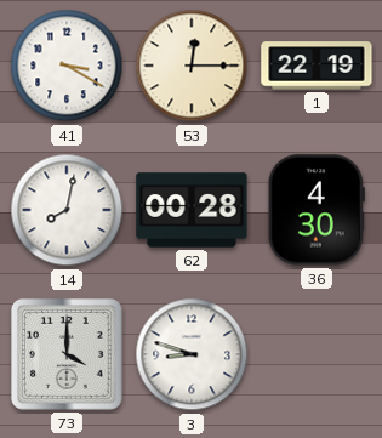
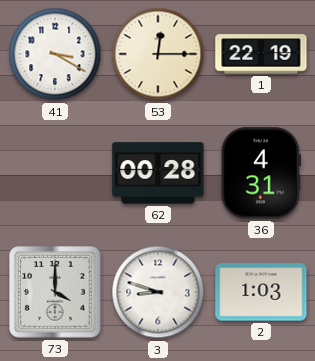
14: 8:02 -> none
36: 4:30 -> 4:31
2: none -> 1:03
